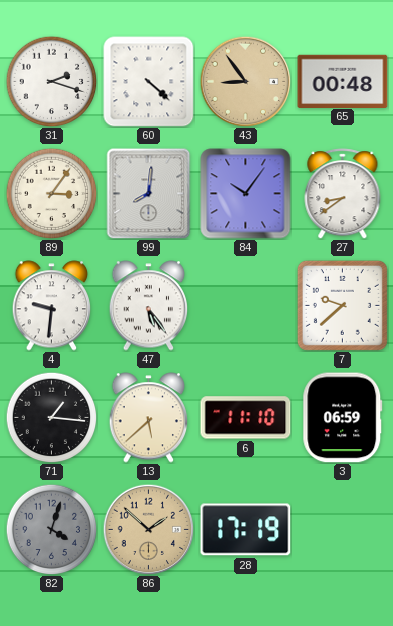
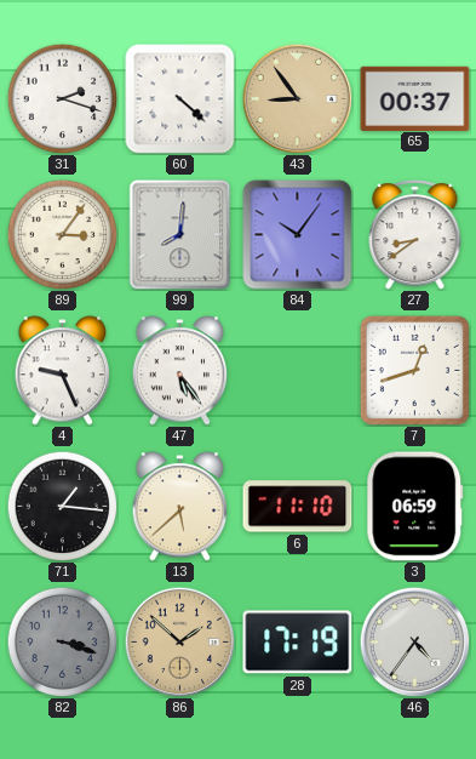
65: 00:48 -> 00:37
4: 9:31 -> 9:26
7: 9:38 -> 12:42
82: 4:03 -> 3:18
46: none -> 4:36
